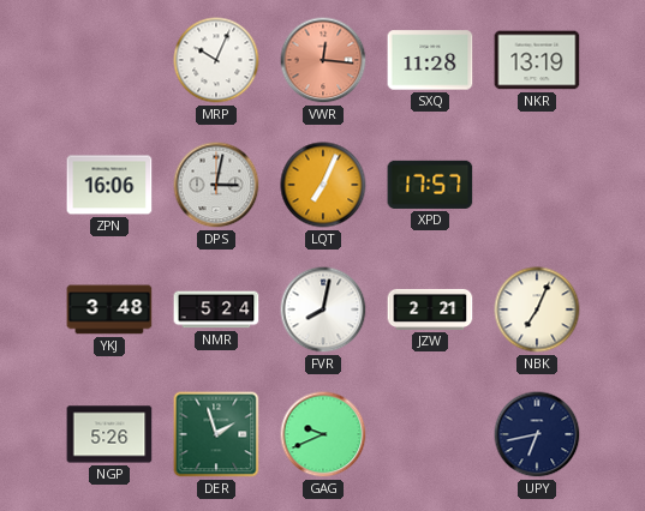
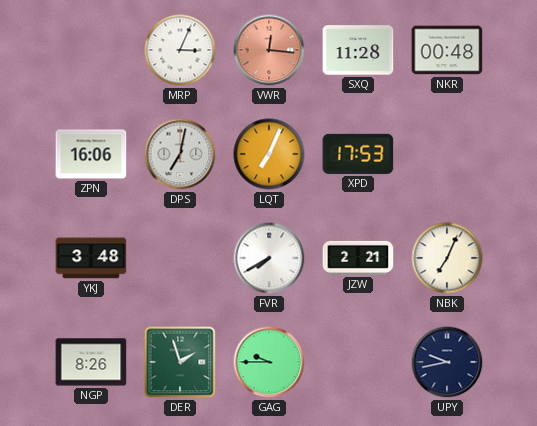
MRP: 10:04 -> 3:04
NKR: 13:19 -> 00:48
DPS: 3:02 -> 7:02
XPD: 17:57 -> 17:53
NMR: 5:24 -> none
FVR: 8:02 -> 7:40
NGP: 5:26 -> 8:26
GAG: 9:41 -> 9:45
UPY: 6:43 -> 9:43
